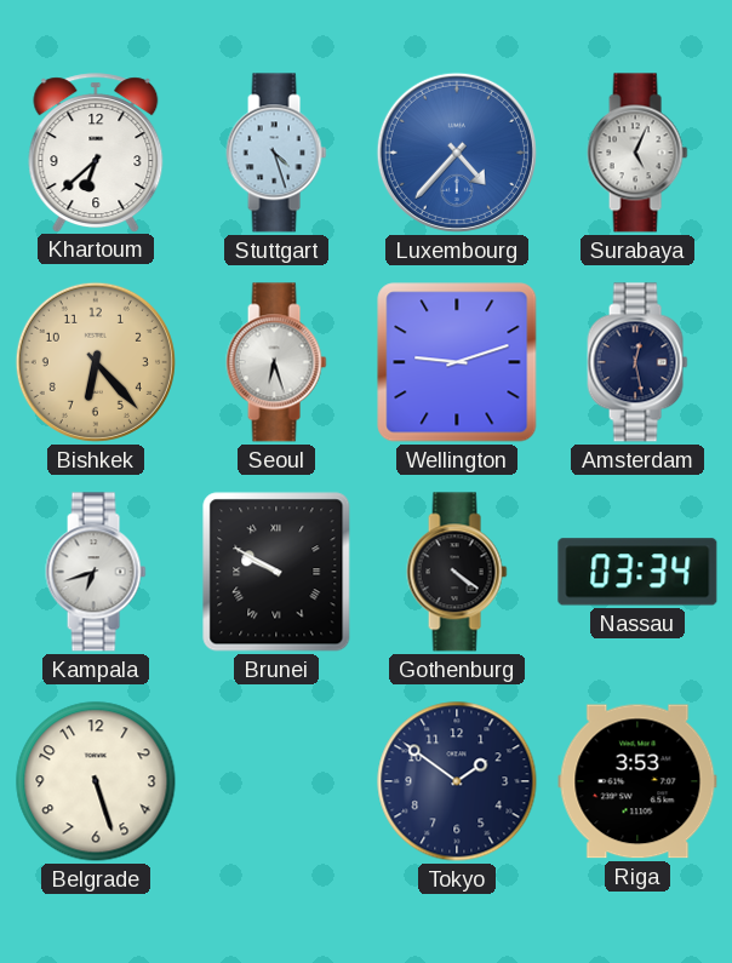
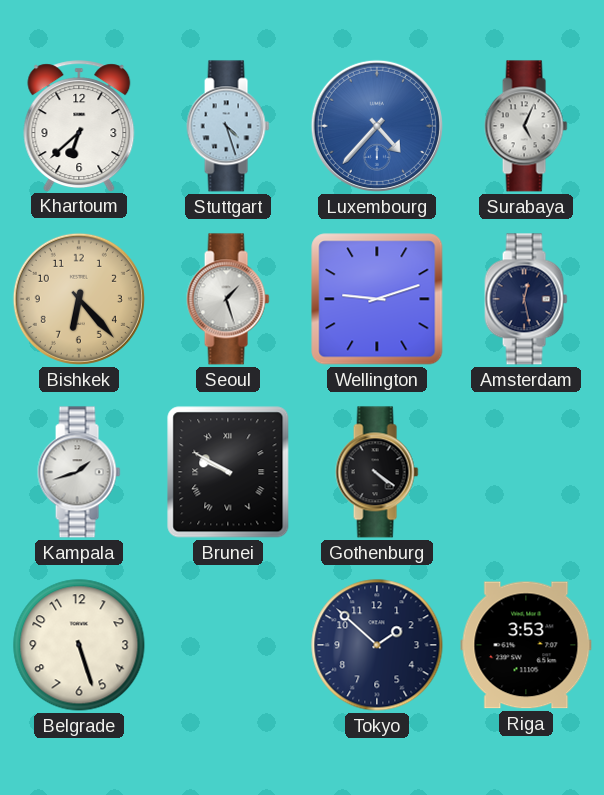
Seoul: 6:27 -> 1:27
Kampala: 6:42 -> 1:42
Nassau: 03:34 -> none
Tokyo: 1:51 -> 1:52
